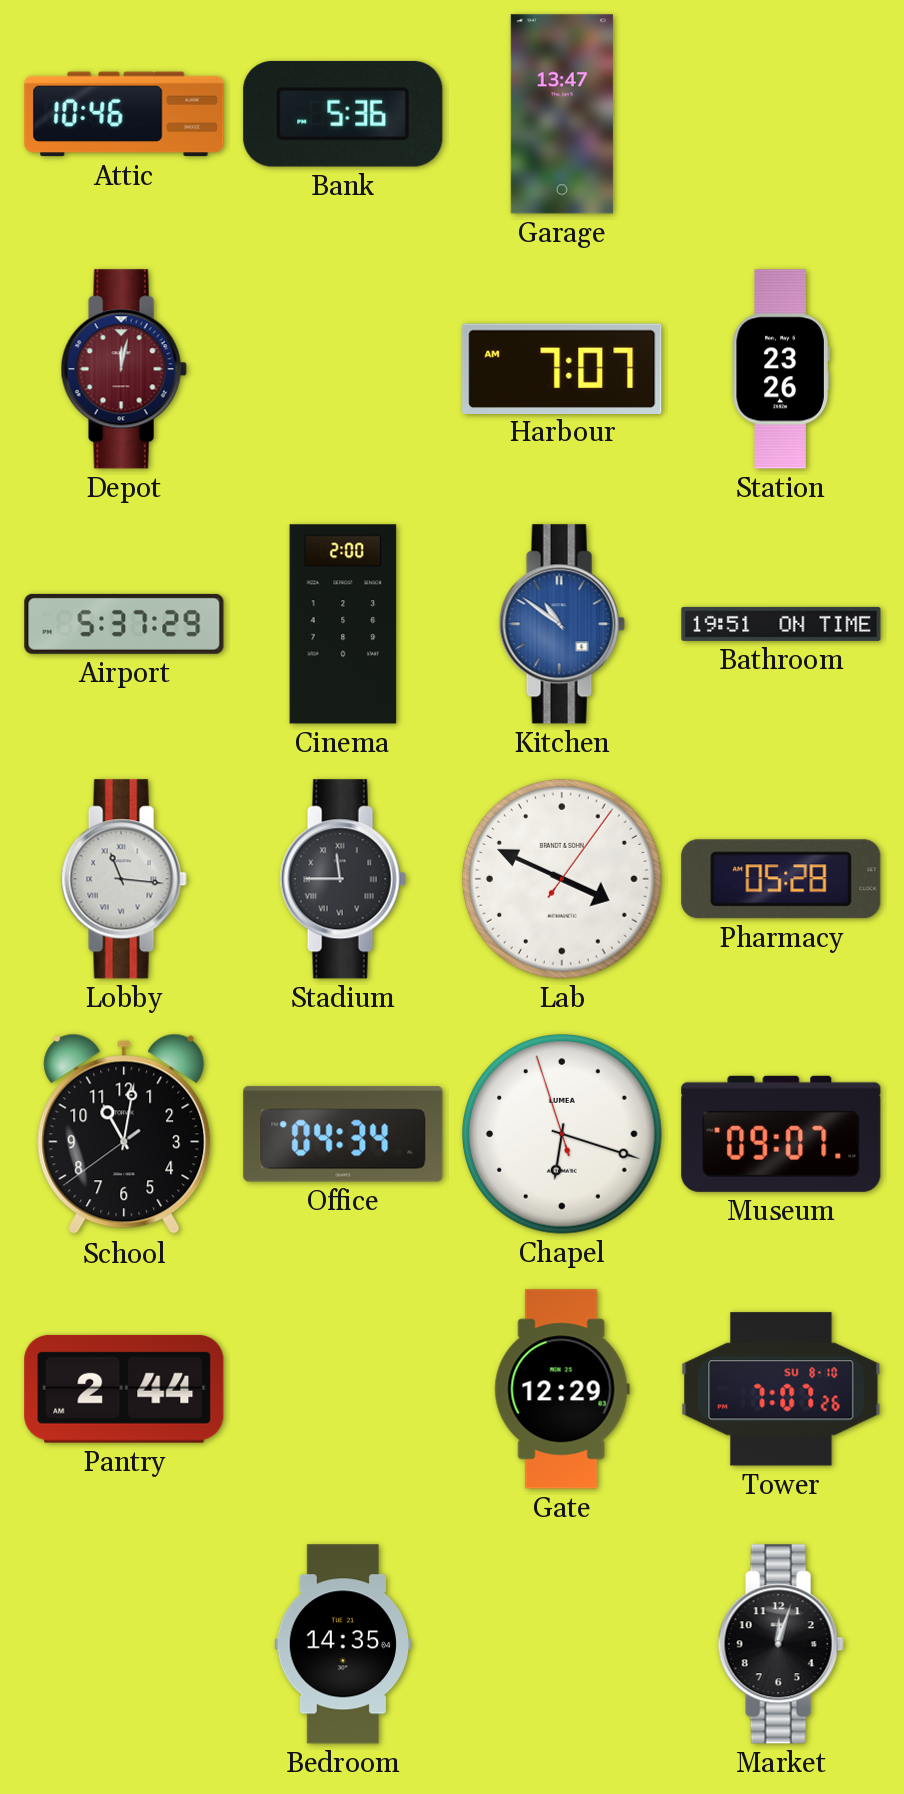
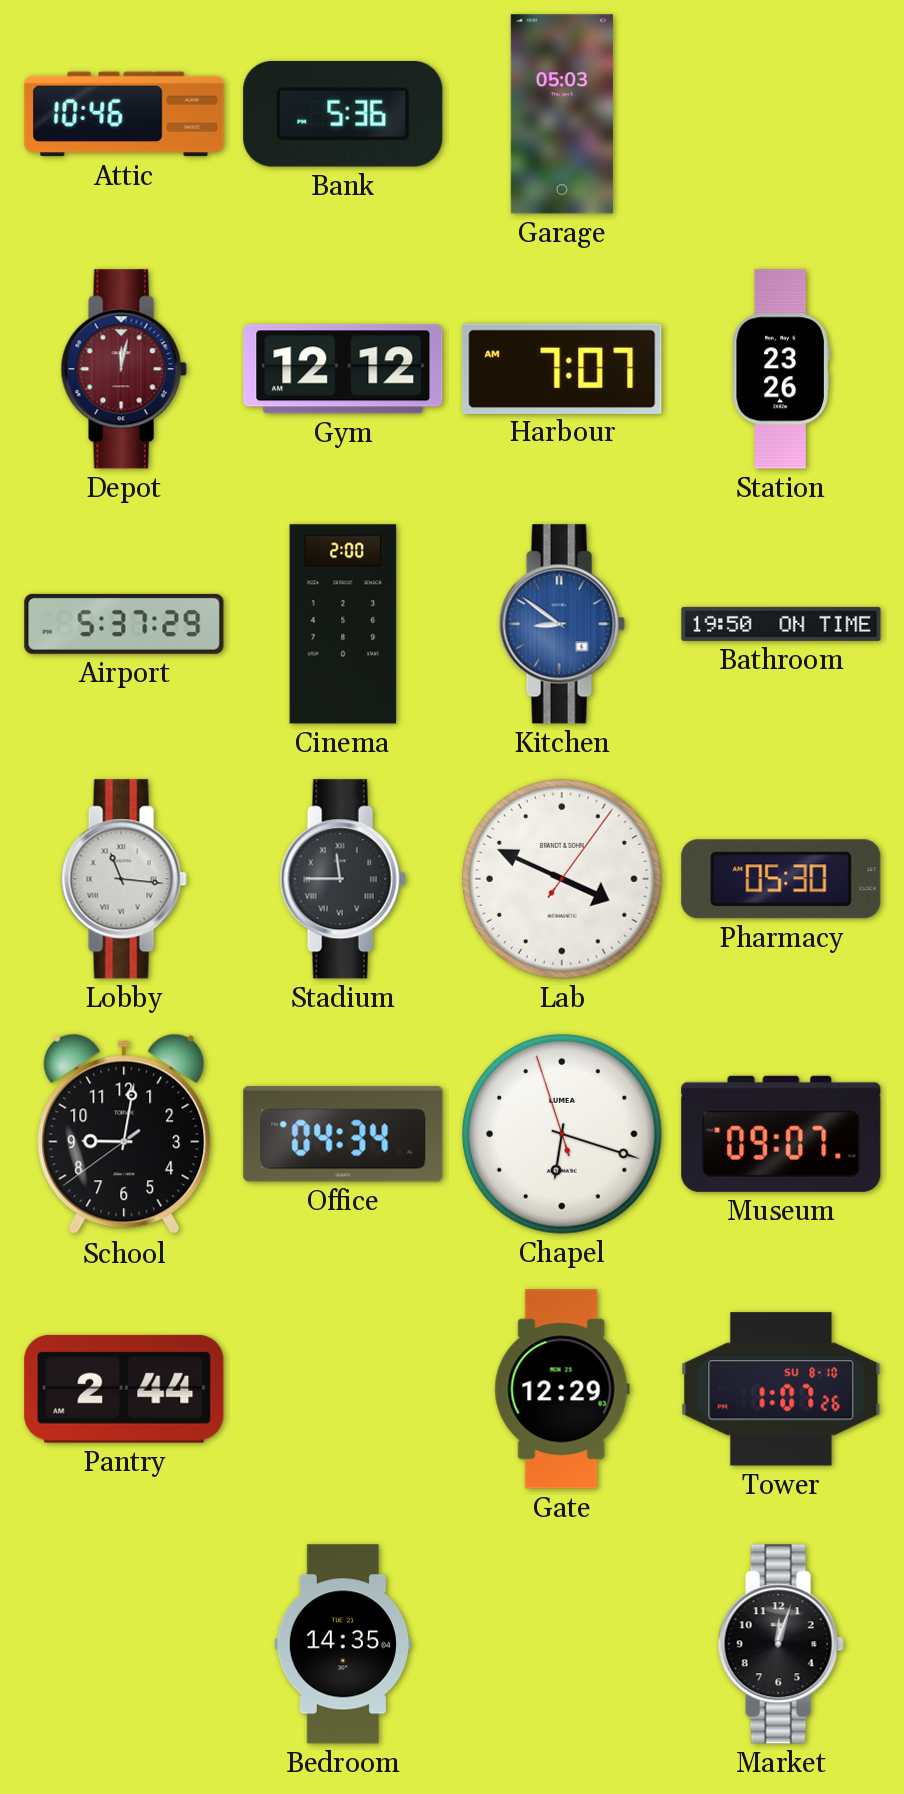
Garage: 13:47 -> 05:03
Gym: none -> 12:12
Kitchen: 10:51 -> 8:51
Bathroom: 19:51 -> 19:50
Pharmacy: 05:28 -> 05:30
School: 11:01 -> 9:01
Tower: 7:07 -> 1:07
